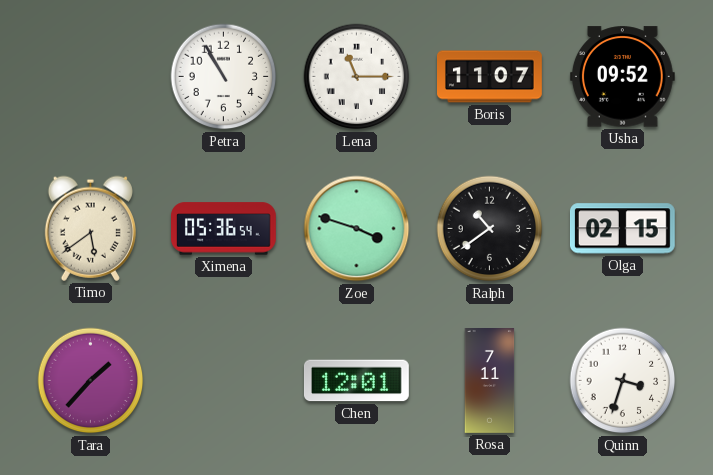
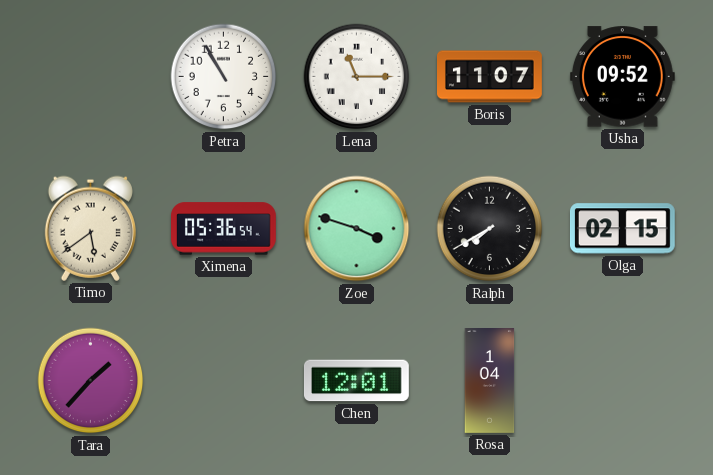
Ralph: 10:39 -> 7:40
Rosa: 7:11 -> 1:04
Quinn: 3:33 -> none
